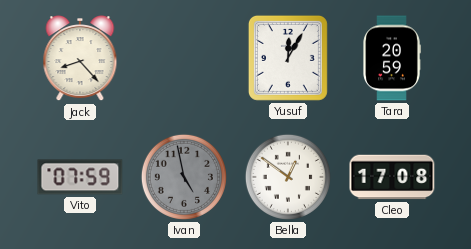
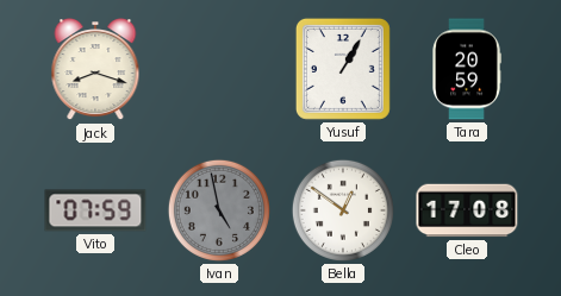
Jack: 8:23 -> 8:18
Yusuf: 12:05 -> 1:05
